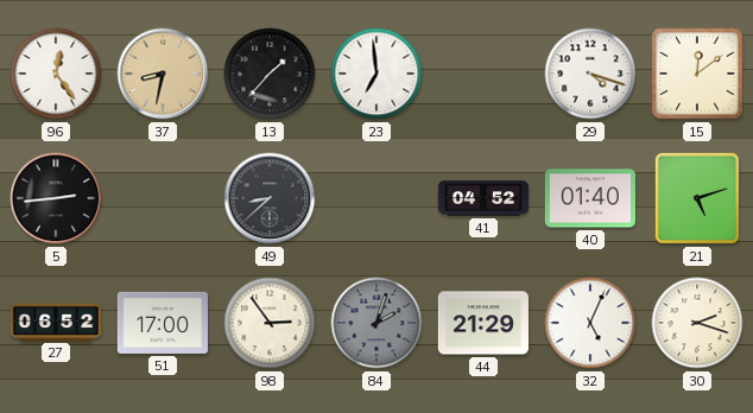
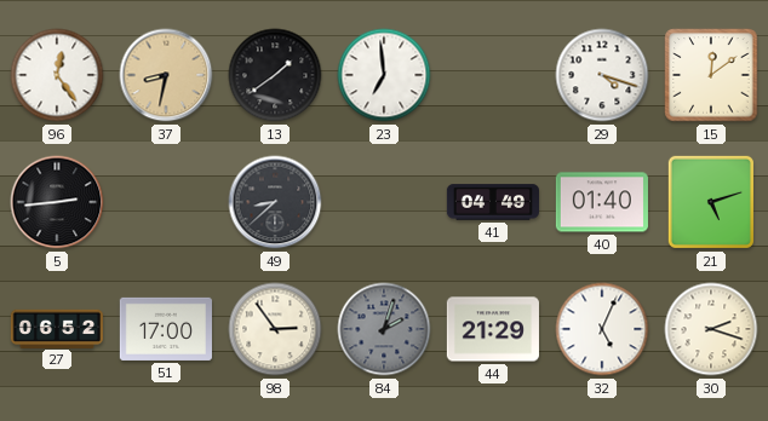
13: 1:37 -> 1:39
41: 04:52 -> 04:49
